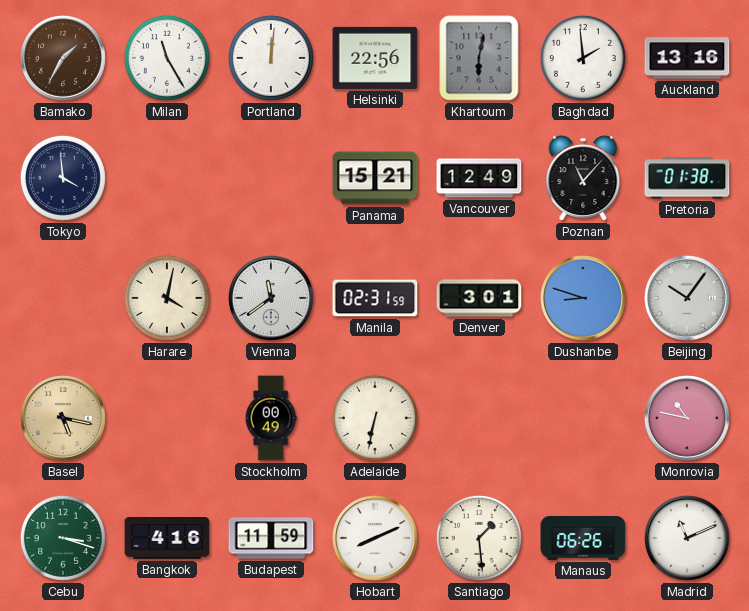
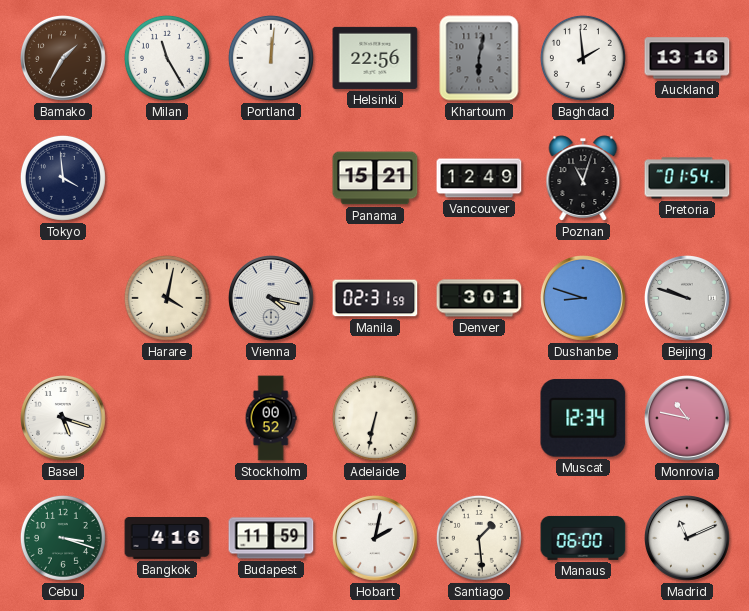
Poznan: 11:07 -> 11:03
Pretoria: 01:38 -> 01:54
Vienna: 11:39 -> 4:17
Beijing: 10:06 -> 9:48
Basel: 5:17 -> 5:18
Basel dial: champagne -> white
Stockholm: 00:49 -> 00:52
Muscat: none -> 12:34
Hobart: 8:11 -> 2:02
Manaus: 06:26 -> 06:00
